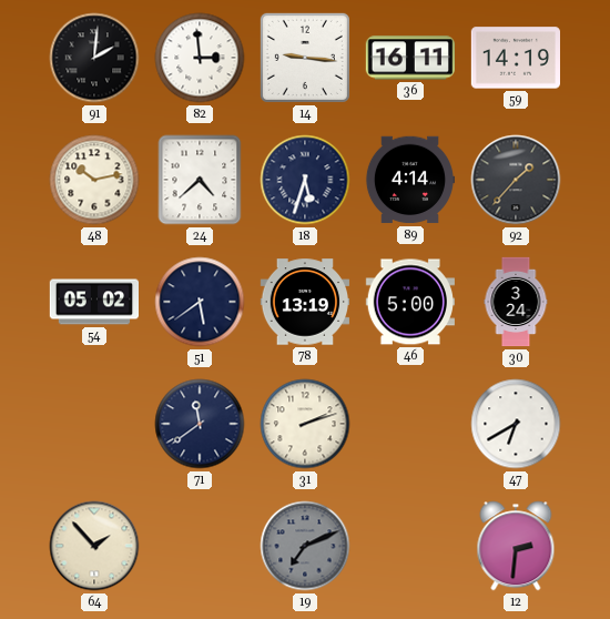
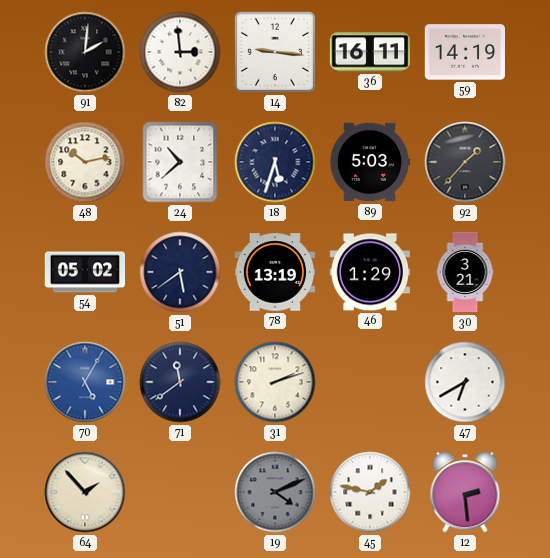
24: 4:38 -> 10:38
89: 4:14 -> 5:03
46: 5:00 -> 1:29
30: 3:24 -> 3:21
70: none -> 5:05
19: 7:11 -> 4:11
45: none -> 1:47
12: 2:31 -> 2:29
